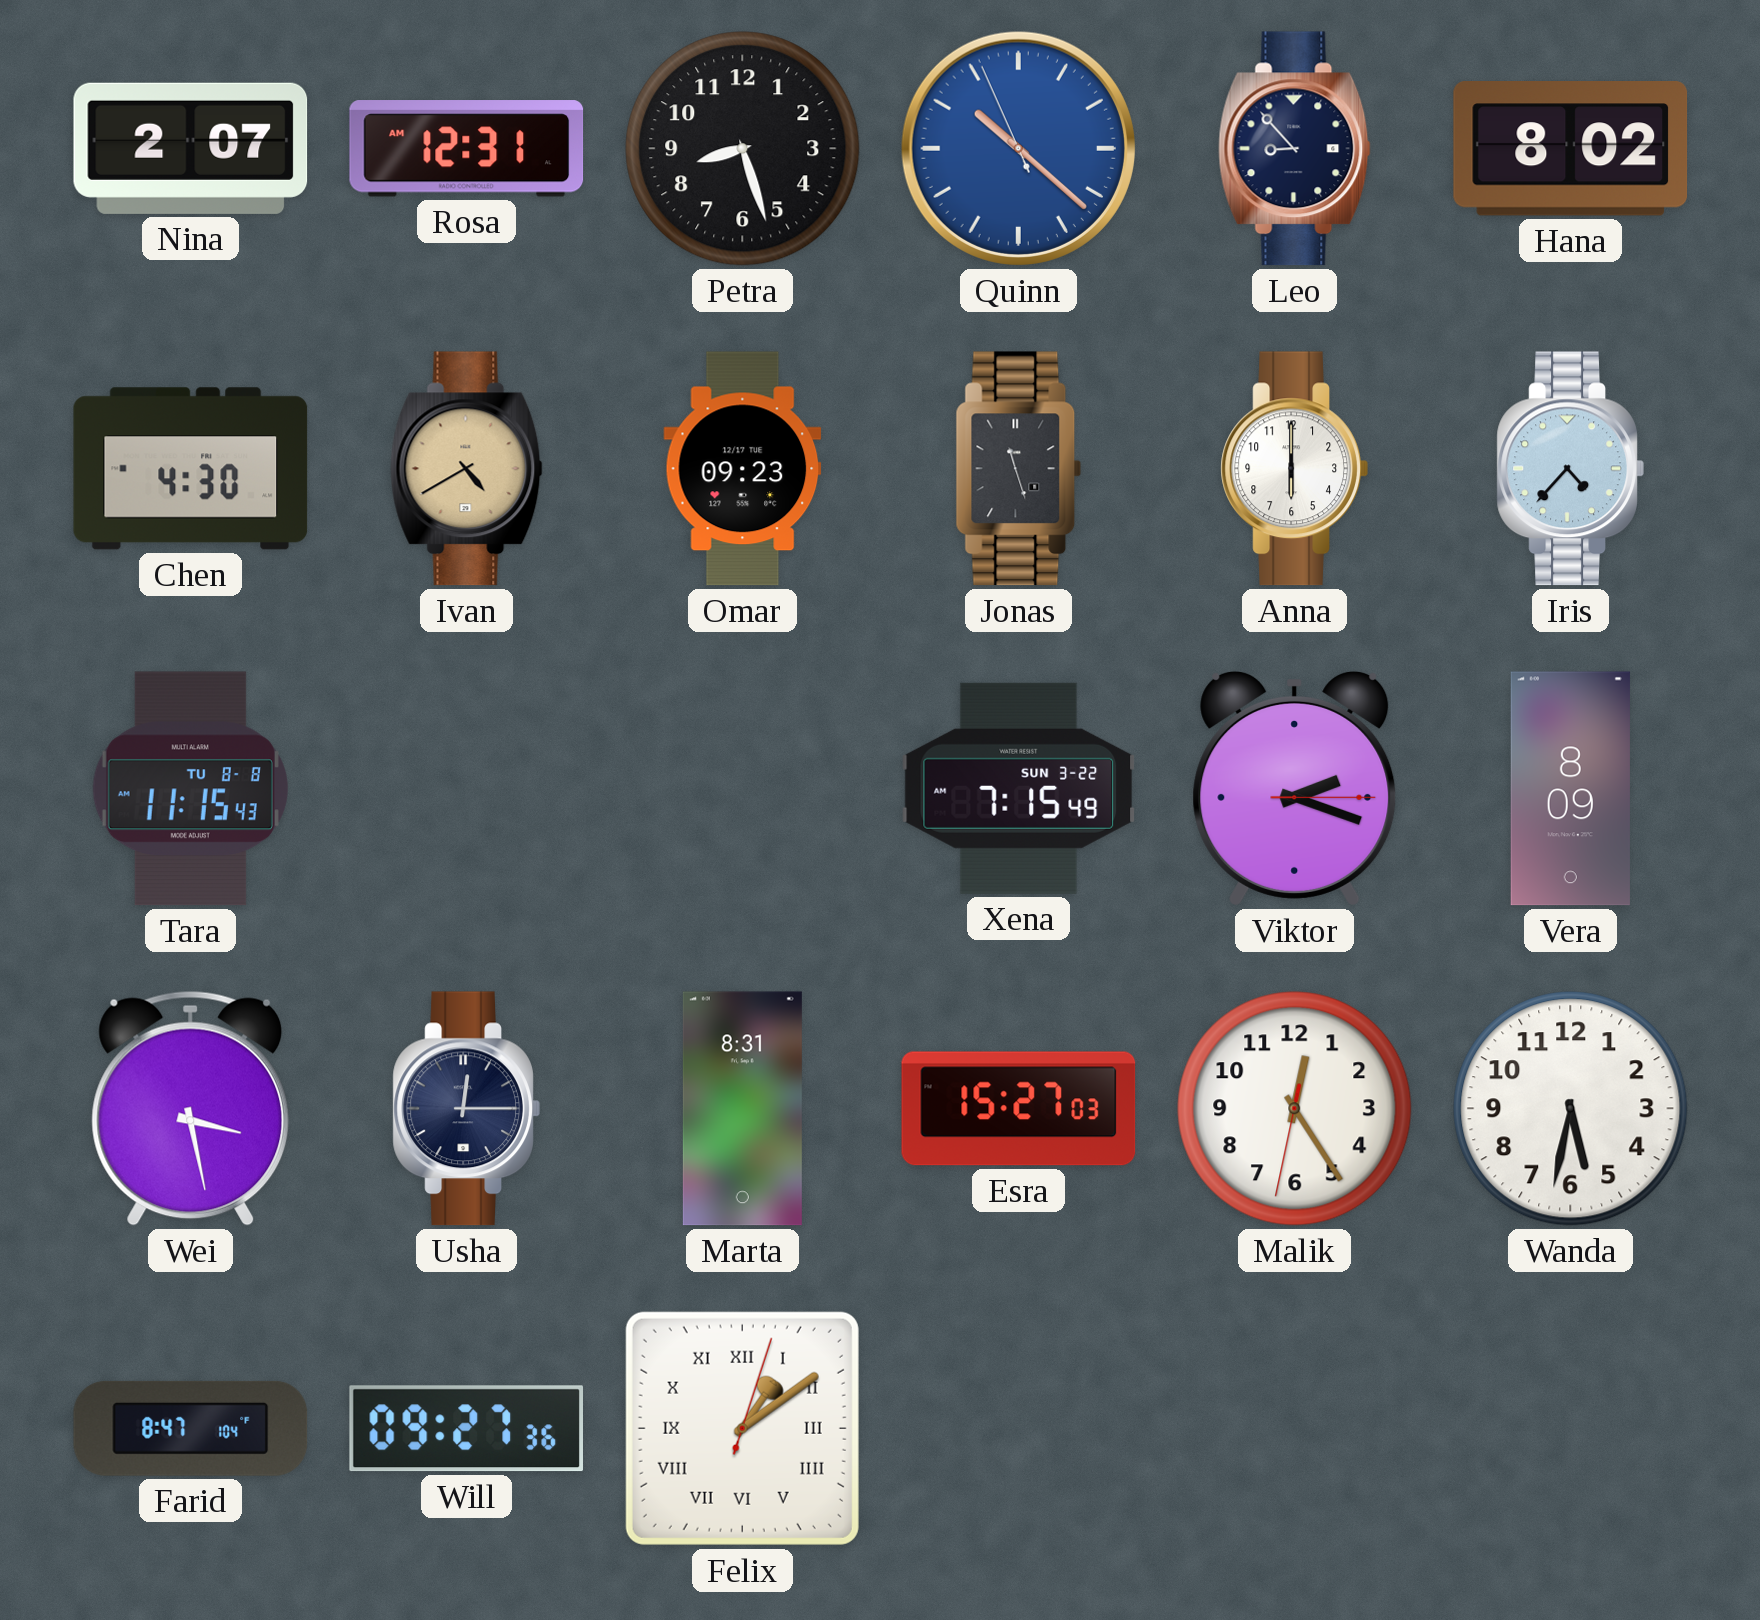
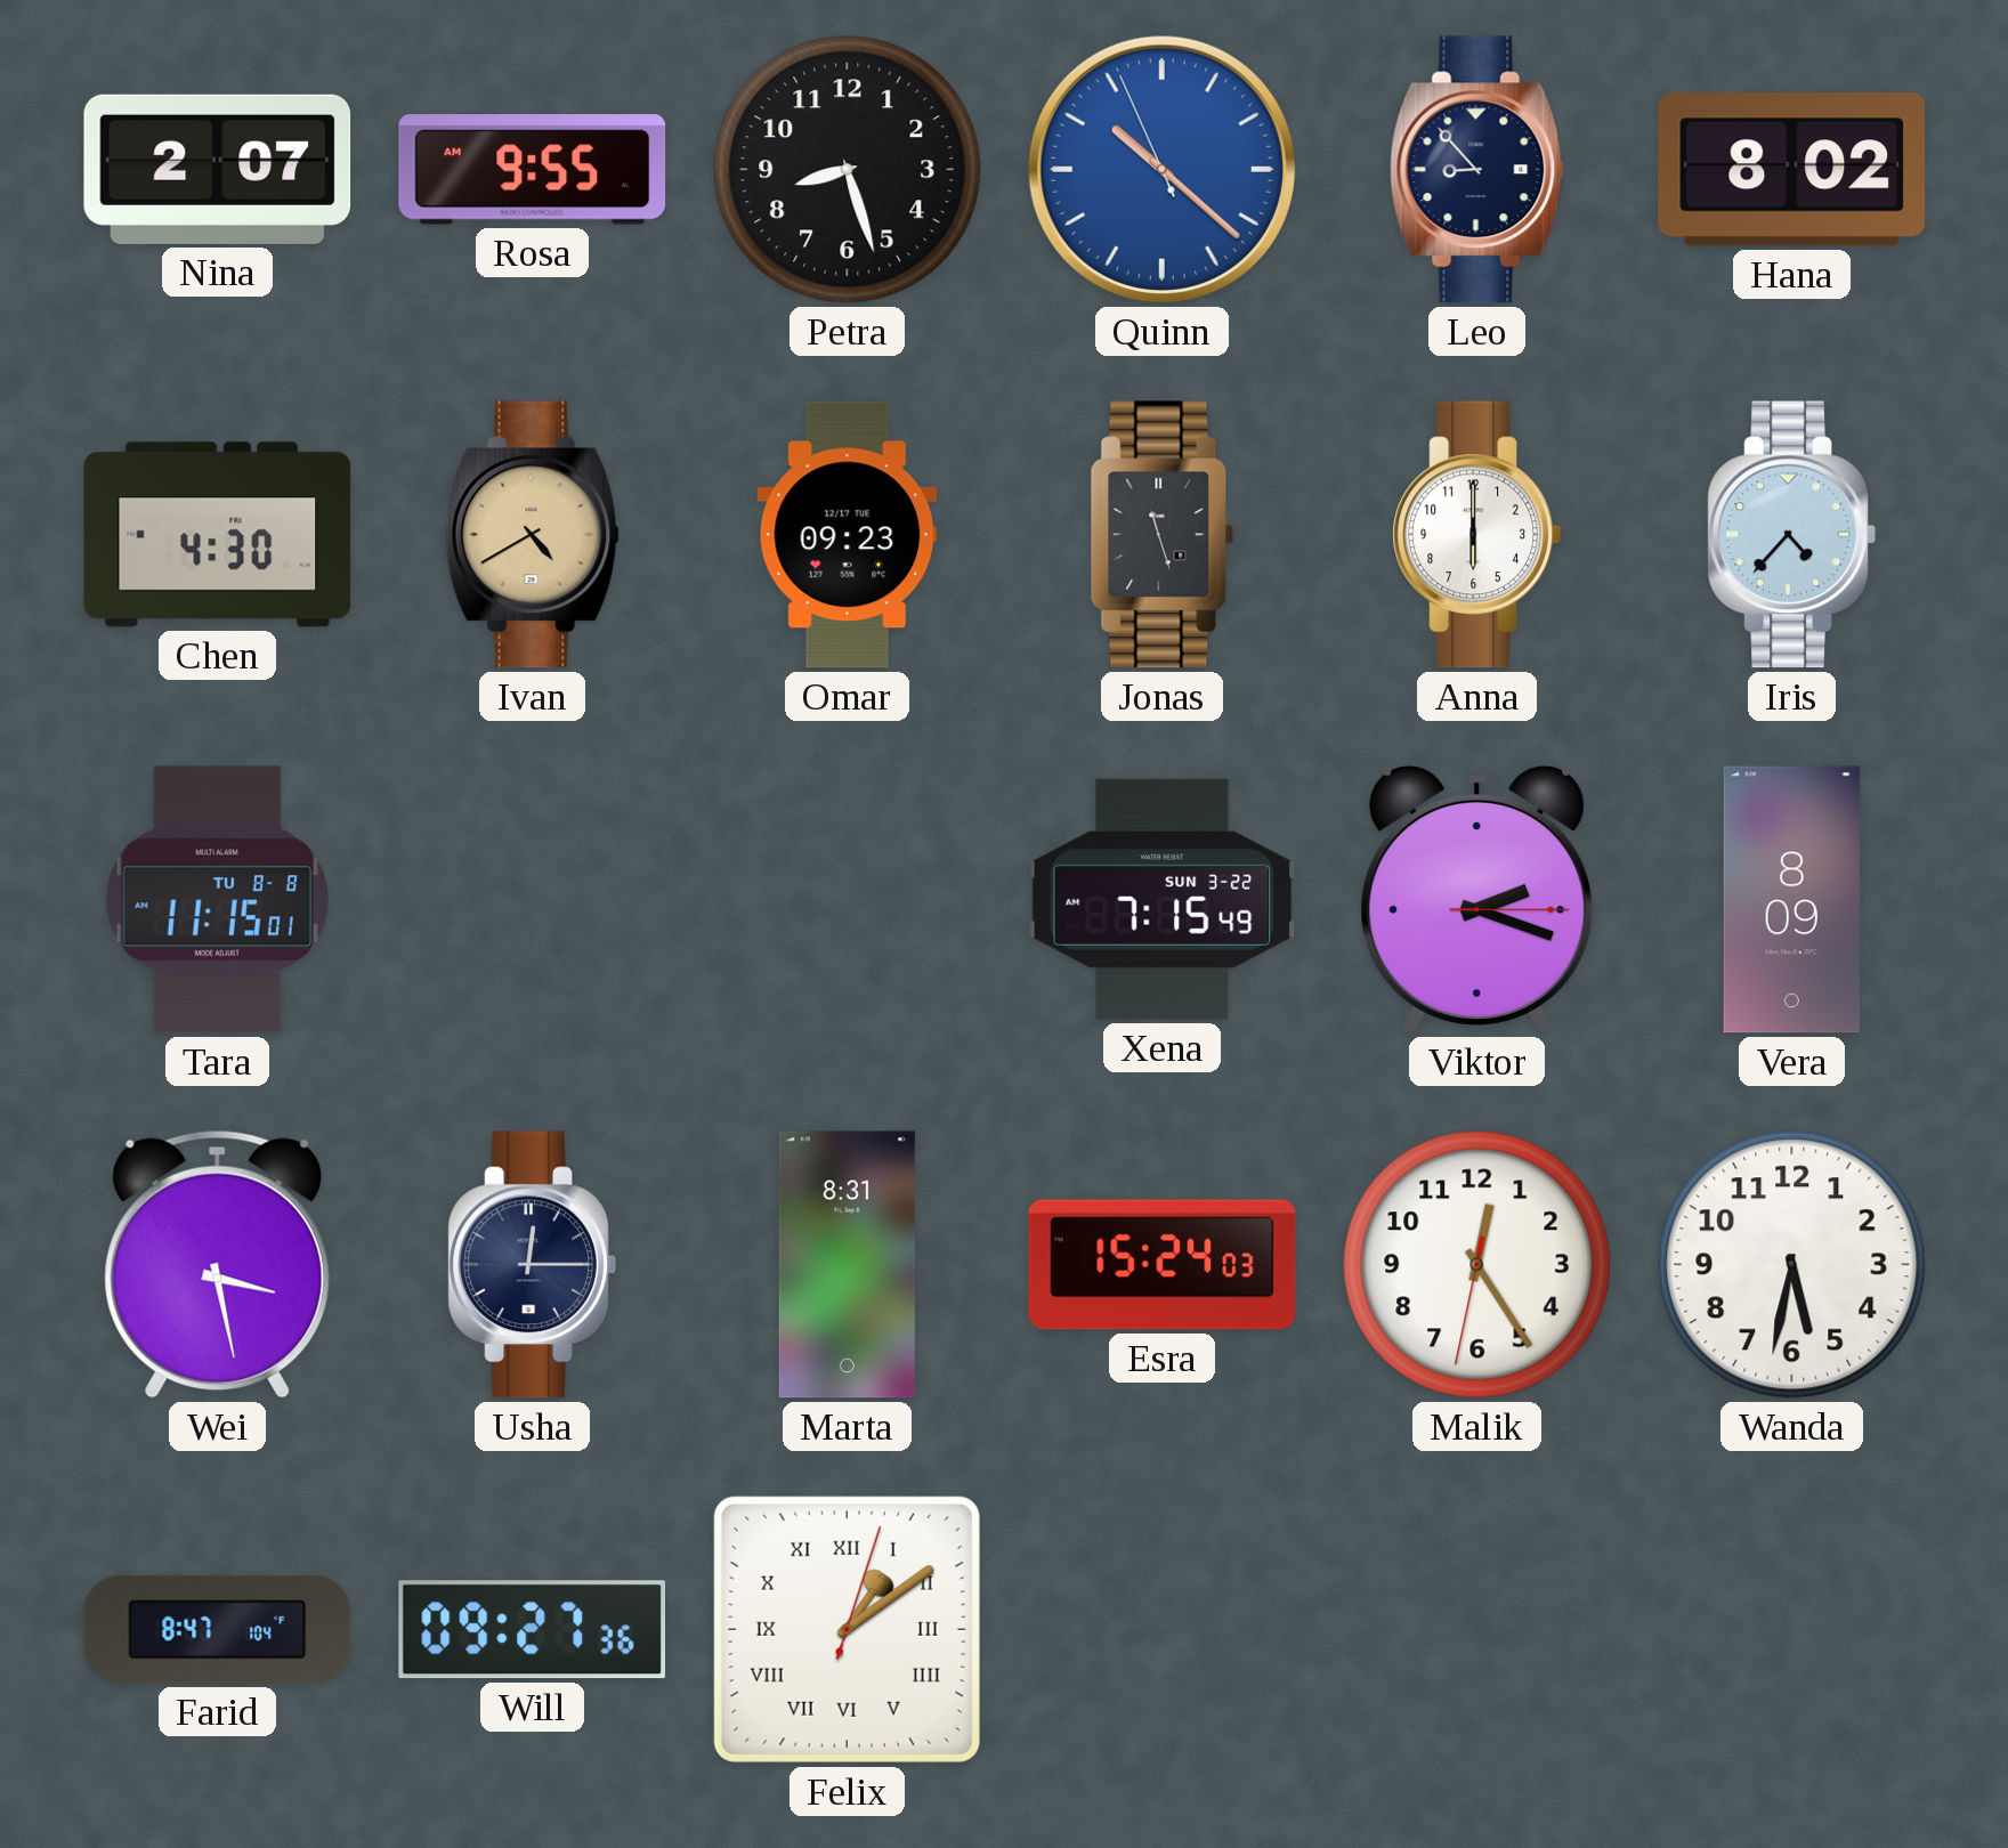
Rosa: 12:31 -> 9:55
Tara: 11:15:43 -> 11:15:01
Esra: 15:27 -> 15:24
